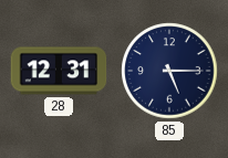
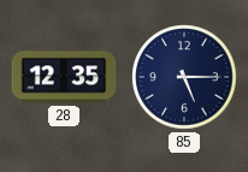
28: 12:31 -> 12:35
